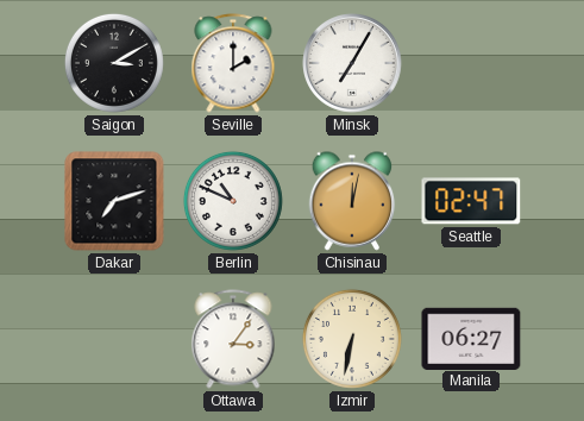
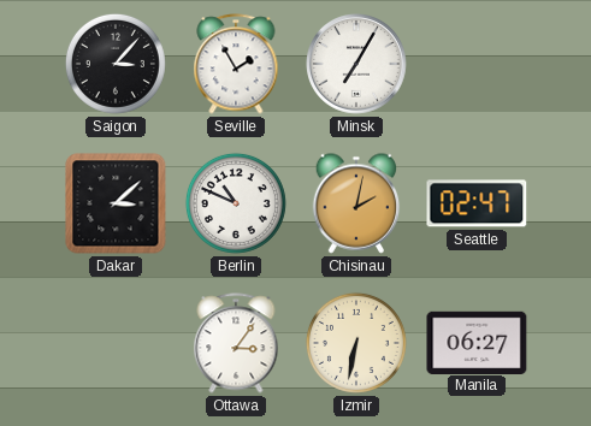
Saigon: 3:10 -> 3:07
Seville: 2:00 -> 1:55
Dakar: 7:12 -> 3:08
Chisinau: 12:02 -> 2:02
